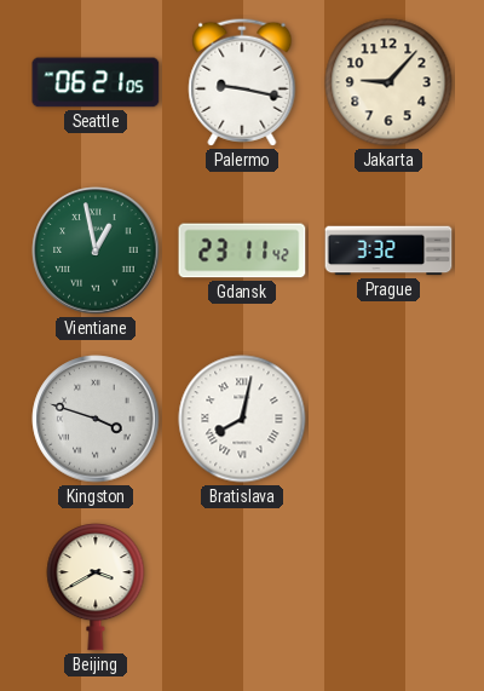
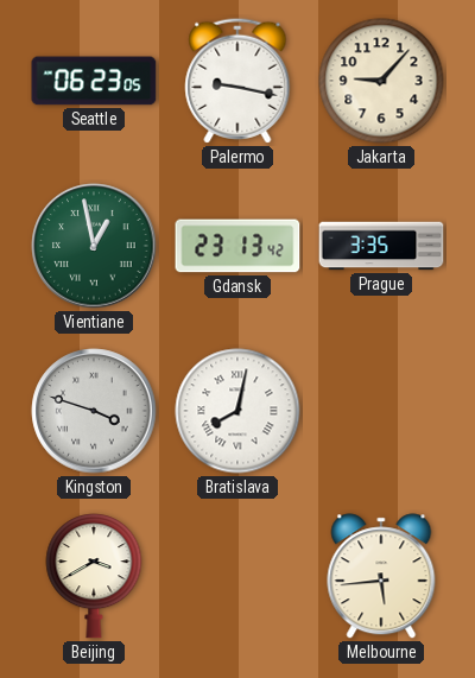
Seattle: 06:21 -> 06:23
Gdansk: 23:11 -> 23:13
Prague: 3:32 -> 3:35
Melbourne: none -> 5:44
